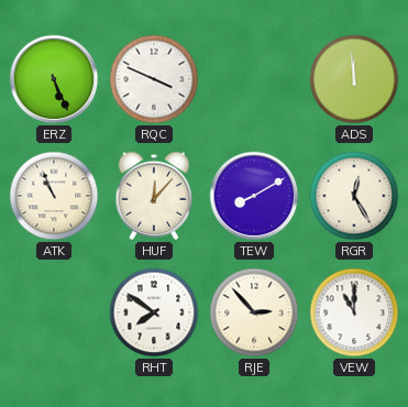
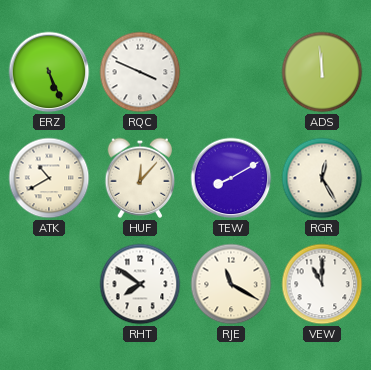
ATK: 10:56 -> 10:40
RJE: 2:53 -> 11:20
